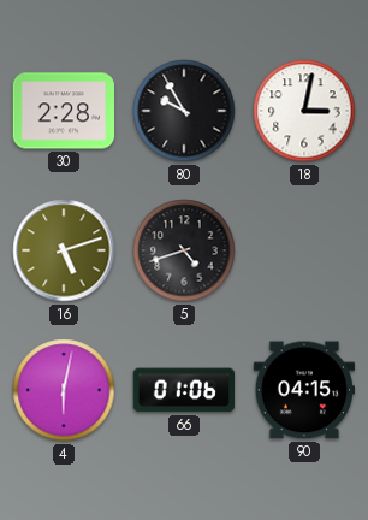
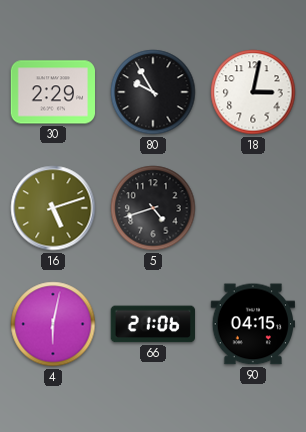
30: 2:28 -> 2:29
66: 01:06 -> 21:06
